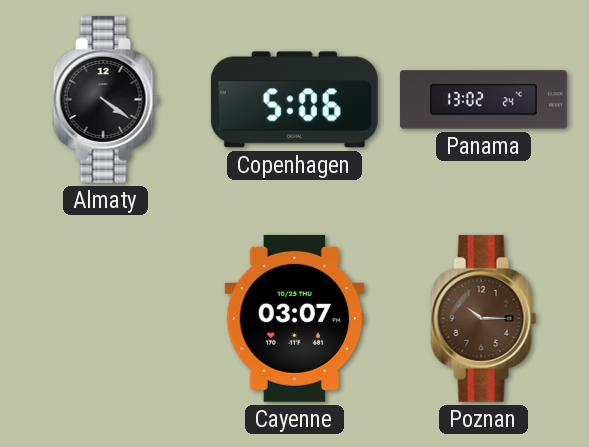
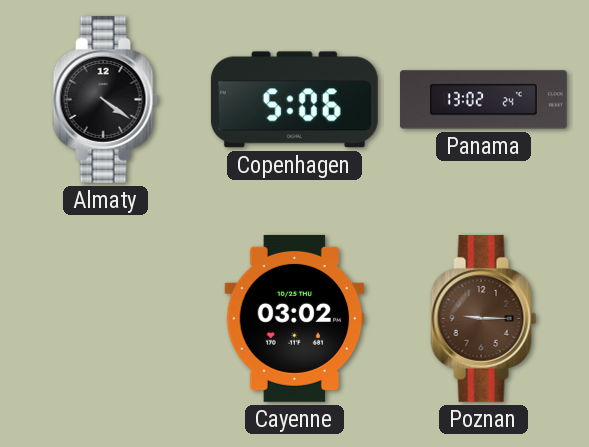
Cayenne: 03:07 -> 03:02
Poznan: 10:15 -> 9:15
